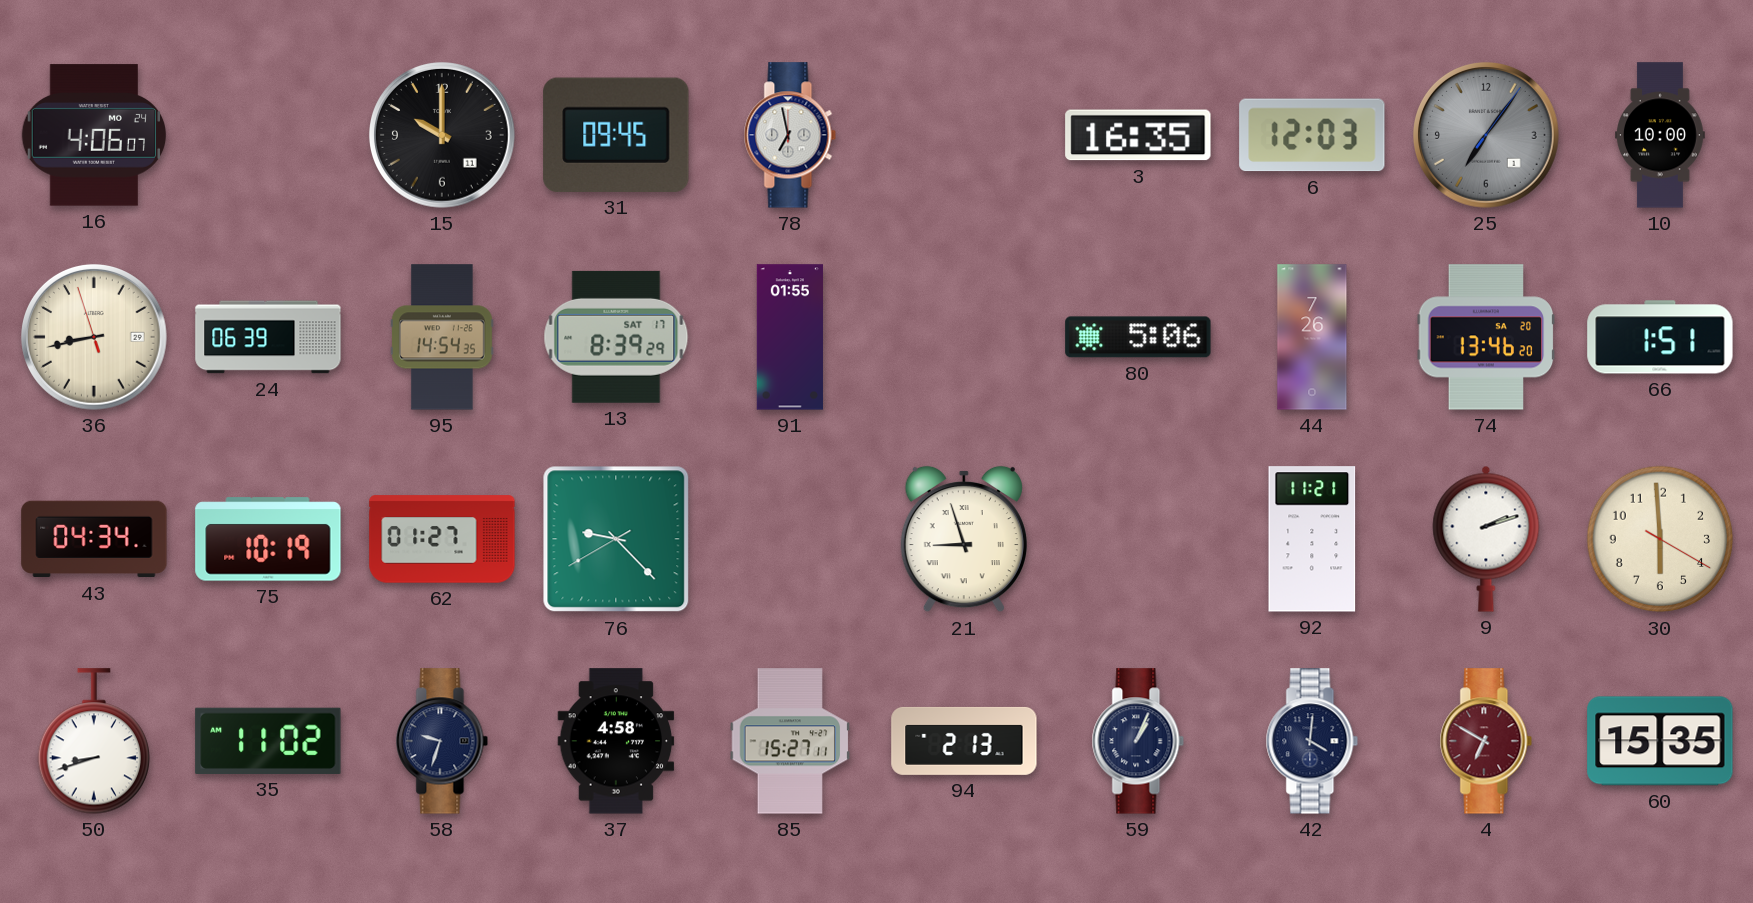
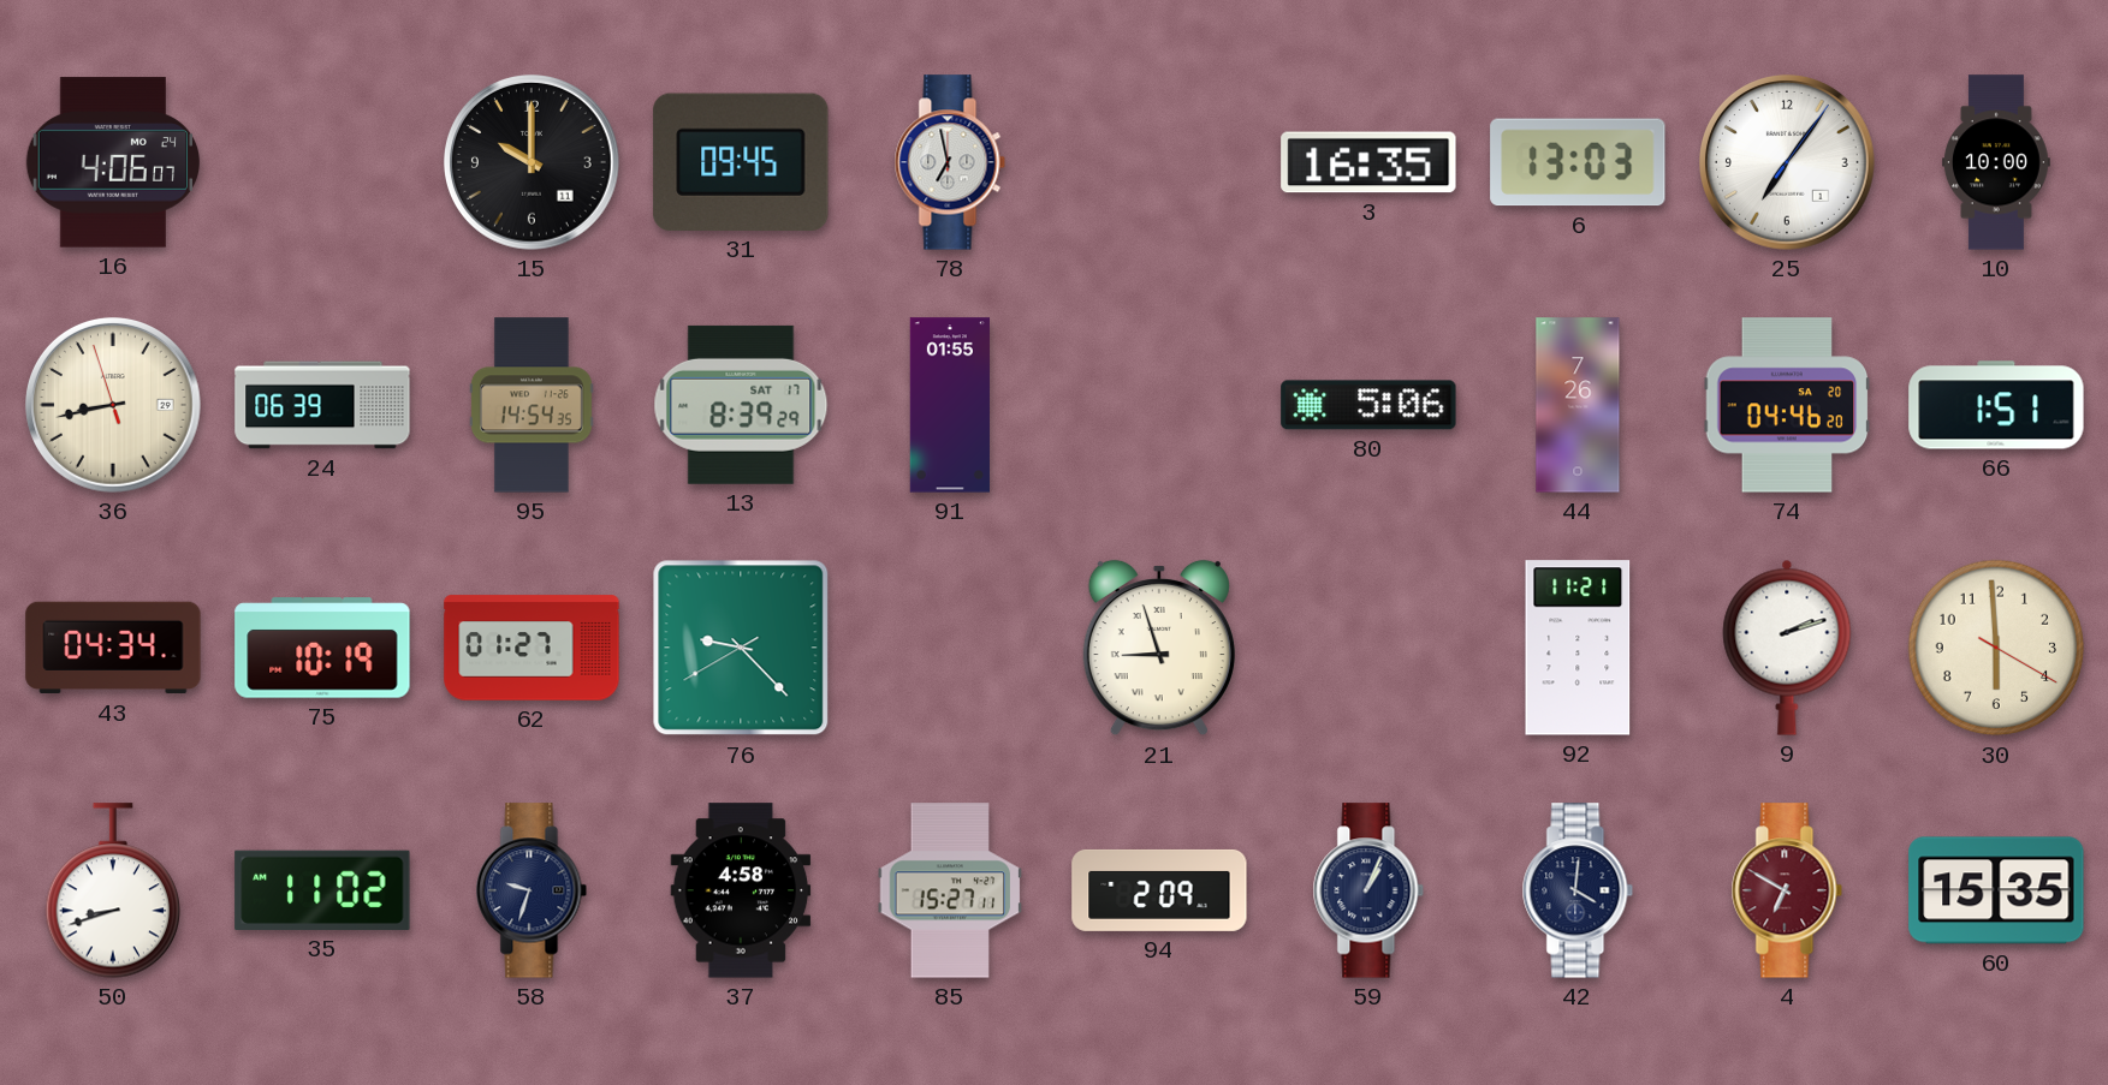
6: 12:03 -> 13:03
25 dial: grey -> white
74: 13:46 -> 04:46
94: 2:13 -> 2:09
